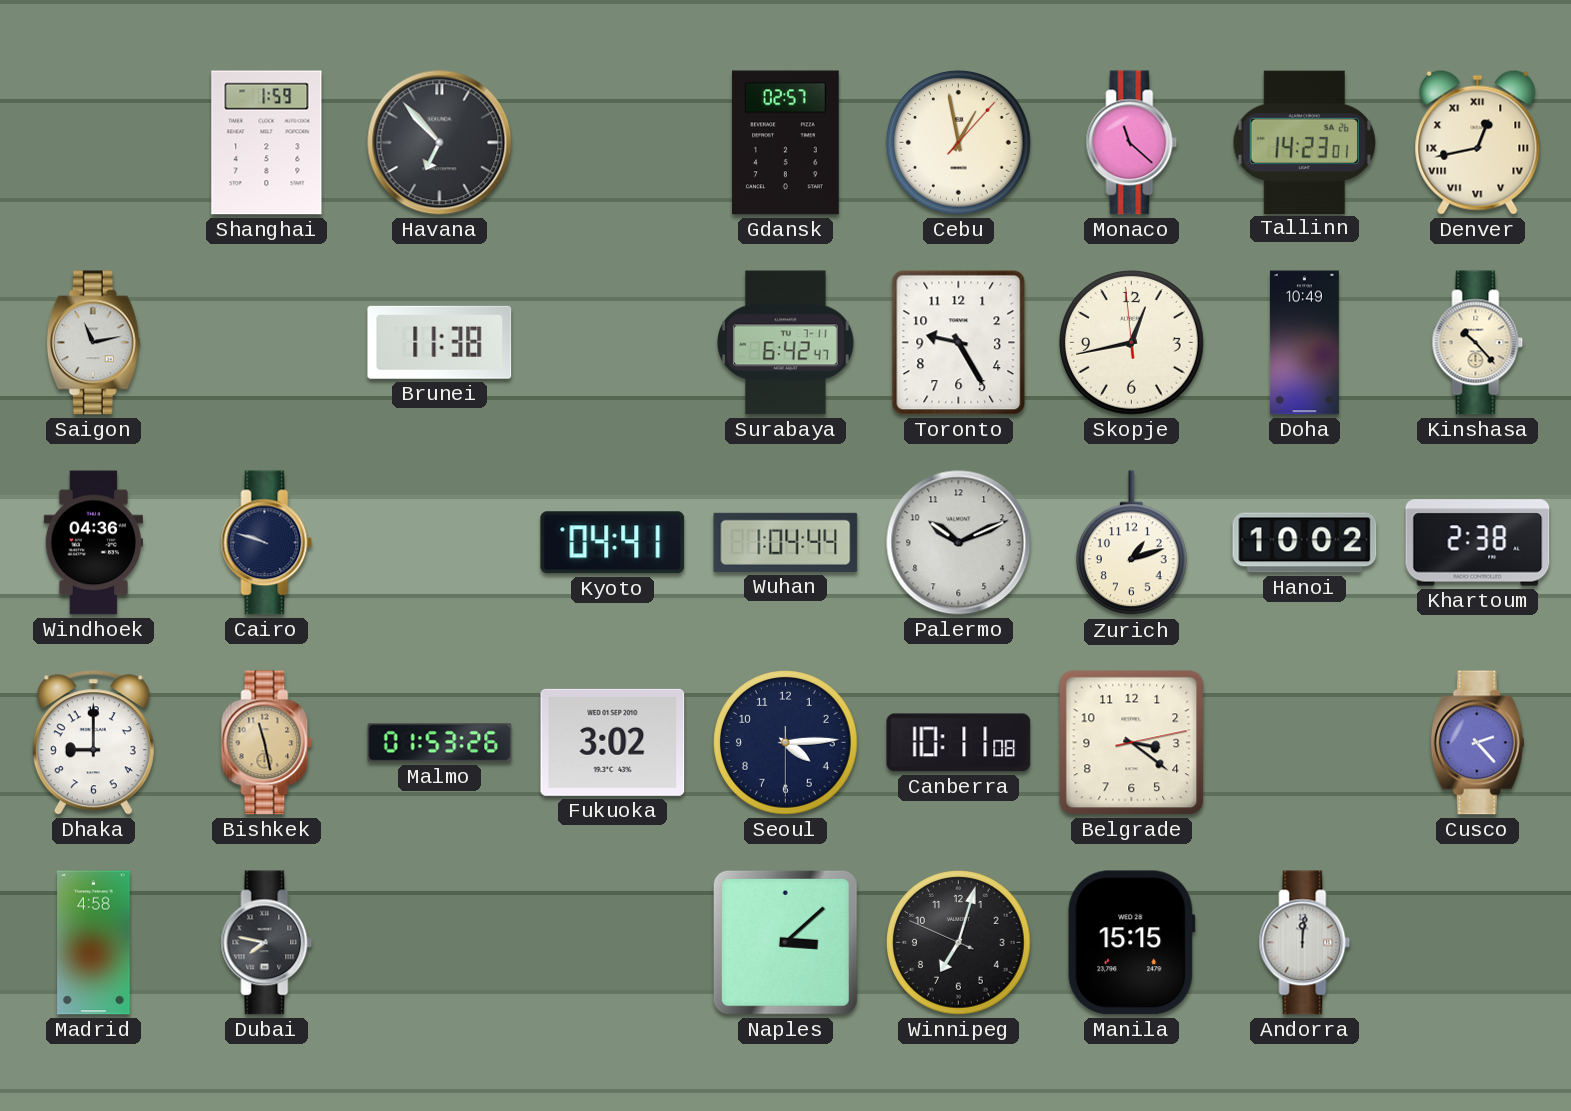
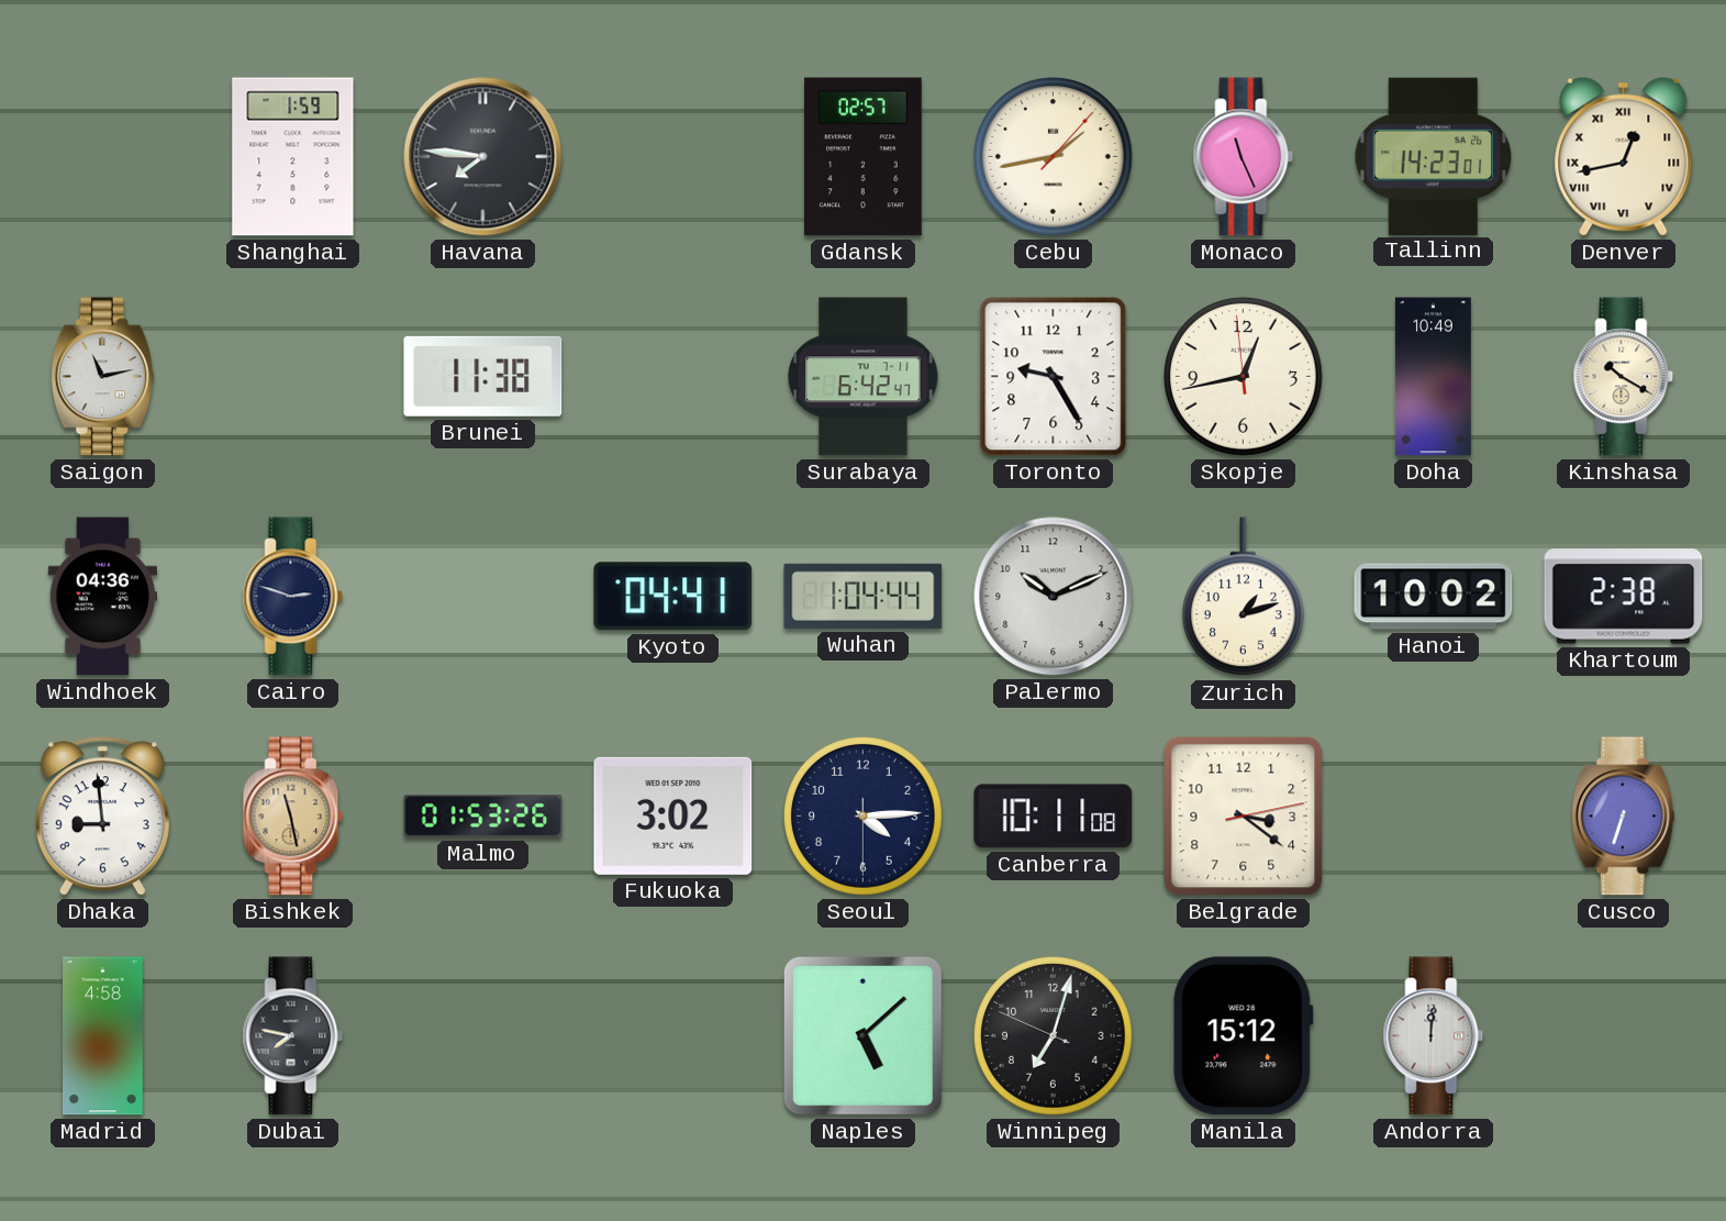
Havana: 6:53 -> 7:46
Cebu: 12:58 -> 1:43
Monaco: 11:22 -> 11:26
Kinshasa: 10:23 -> 10:20
Cairo: 9:48 -> 2:48
Dhaka: 9:00 -> 8:59
Cusco: 2:23 -> 6:33
Naples: 3:08 -> 5:08
Manila: 15:15 -> 15:12
